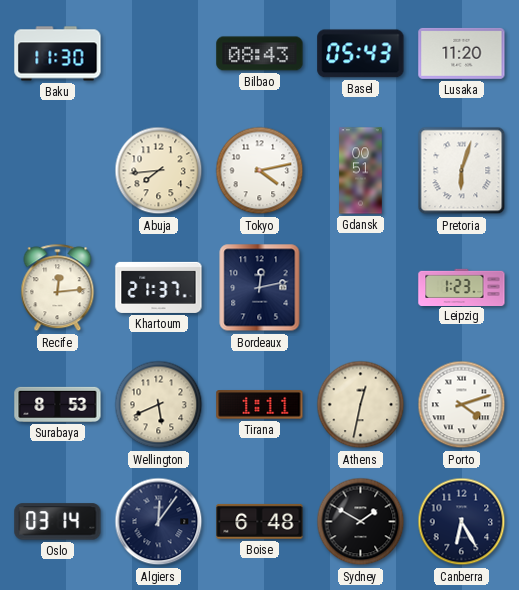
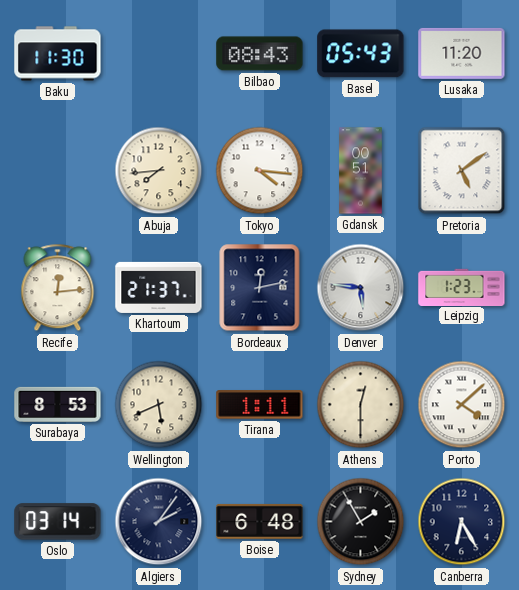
Tokyo: 4:13 -> 4:16
Pretoria: 6:03 -> 5:09
Denver: none -> 5:46
Athens: 12:32 -> 12:30
Porto: 4:12 -> 4:08
Algiers: 12:06 -> 2:06
Sydney: 1:50 -> 1:55
